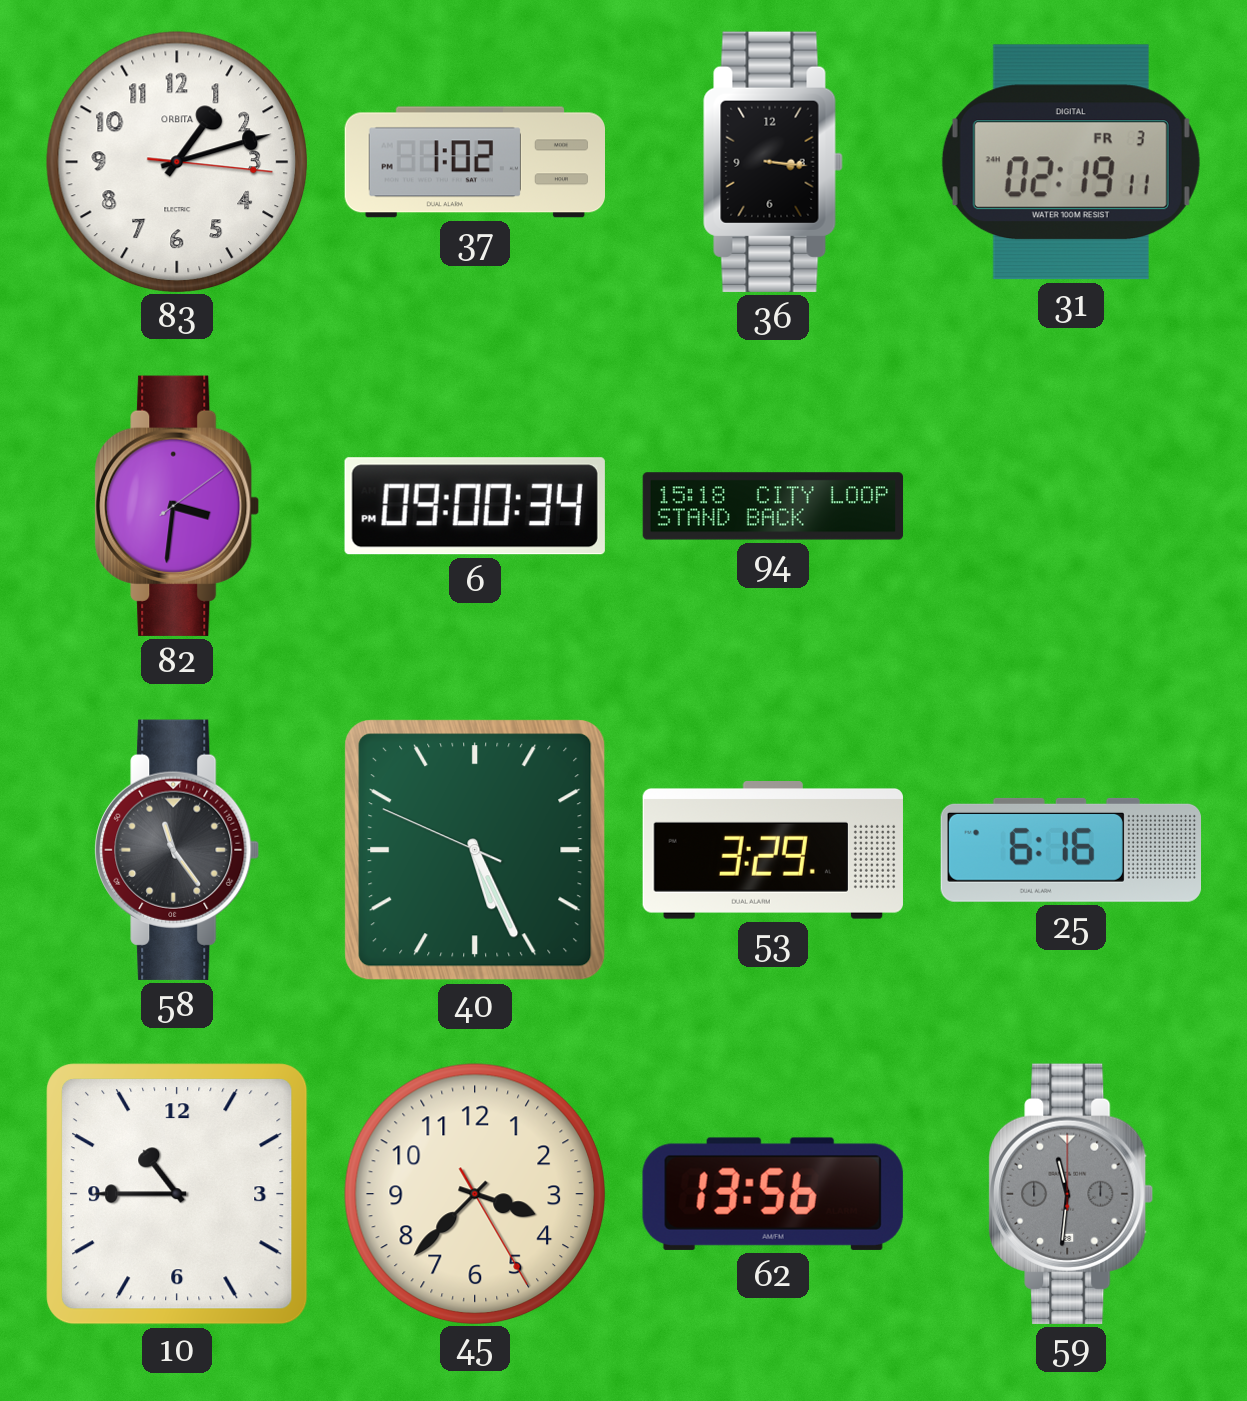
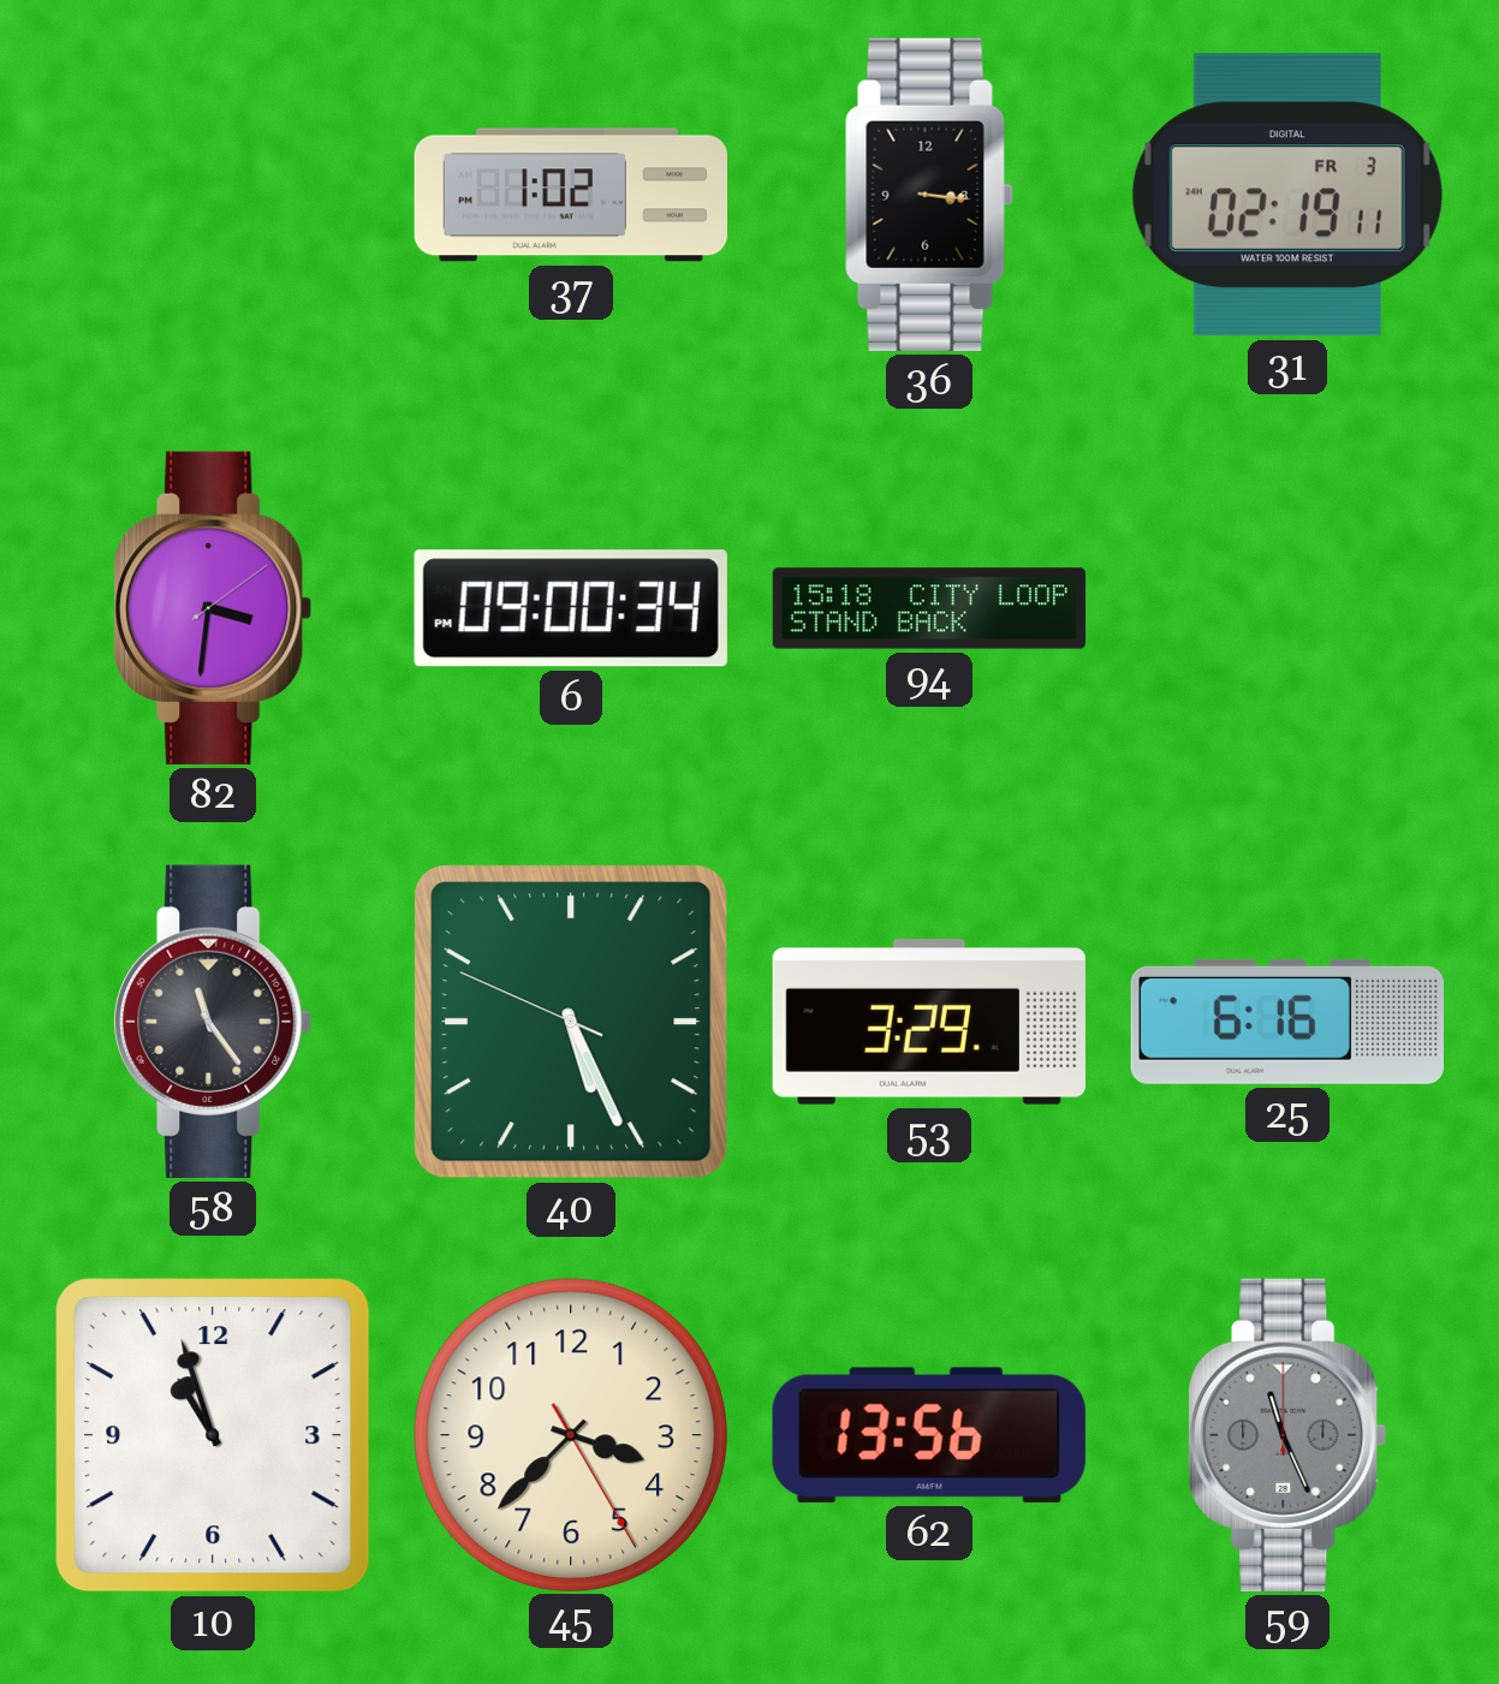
83: 1:12 -> none
10: 10:45 -> 10:57
59: 11:31 -> 11:26
